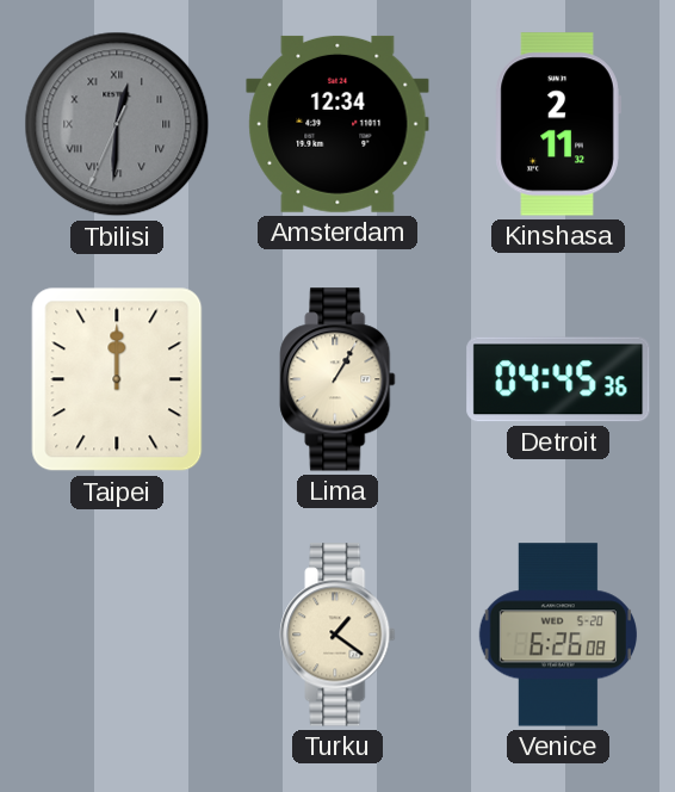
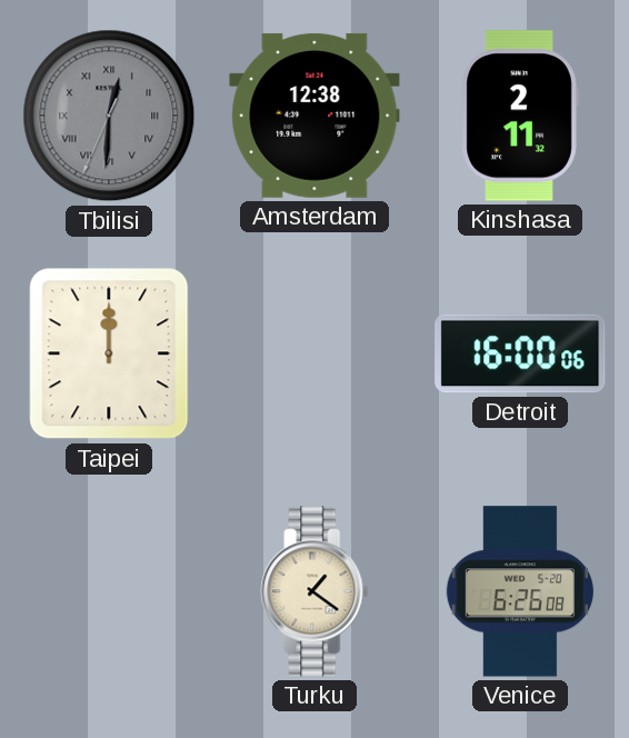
Amsterdam: 12:34 -> 12:38
Lima: 1:05 -> none
Detroit: 04:45 -> 16:00
